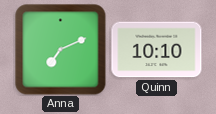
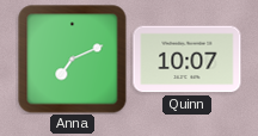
Quinn: 10:10 -> 10:07
